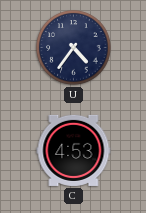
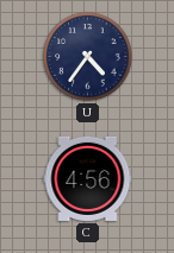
C: 4:53 -> 4:56
